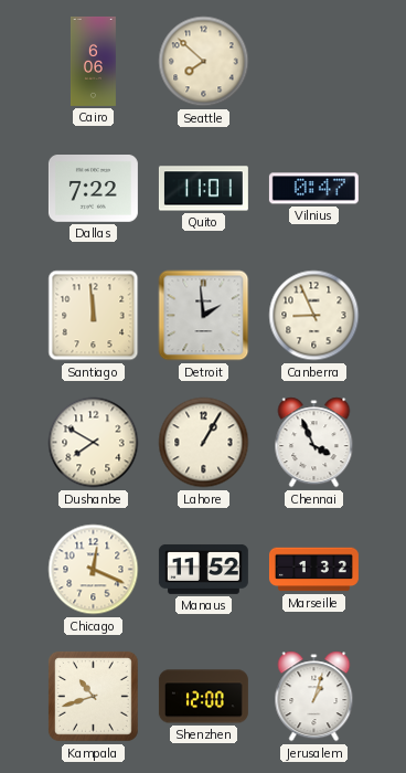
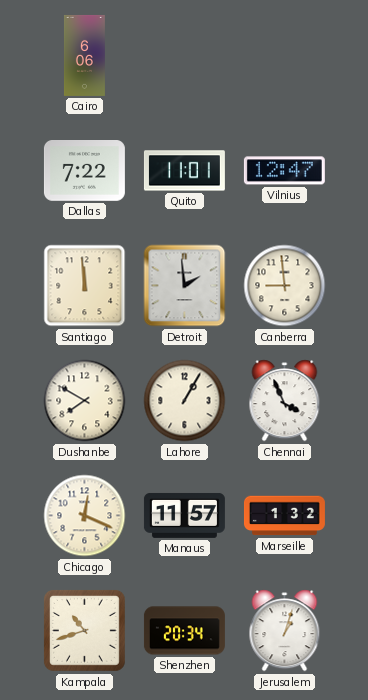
Seattle: 7:52 -> none
Vilnius: 0:47 -> 12:47
Canberra: 8:56 -> 8:59
Manaus: 11:52 -> 11:57
Shenzhen: 12:00 -> 20:34
